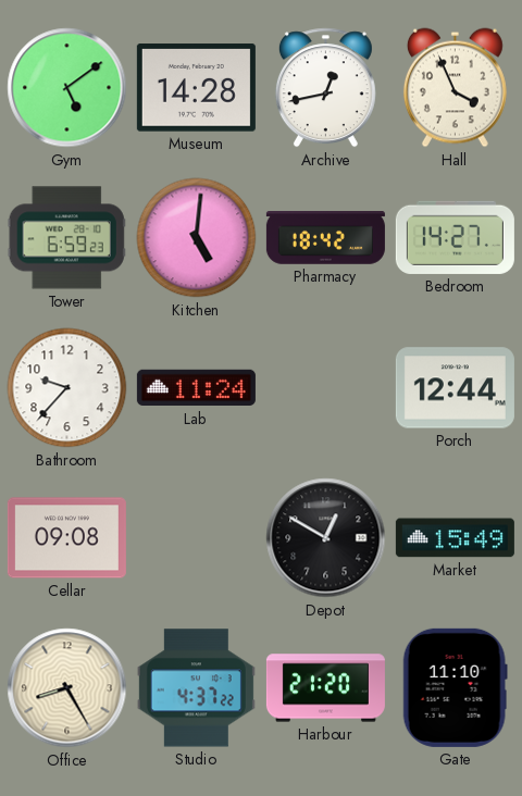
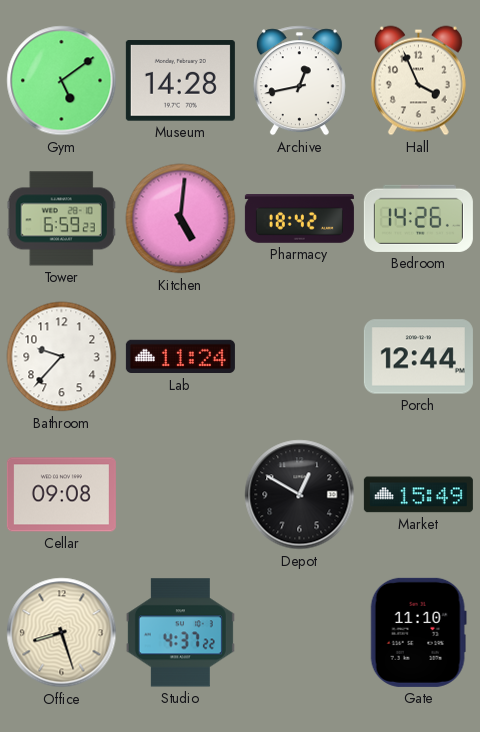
Bedroom: 14:27 -> 14:26
Office: 8:25 -> 8:27
Harbour: 21:20 -> none
